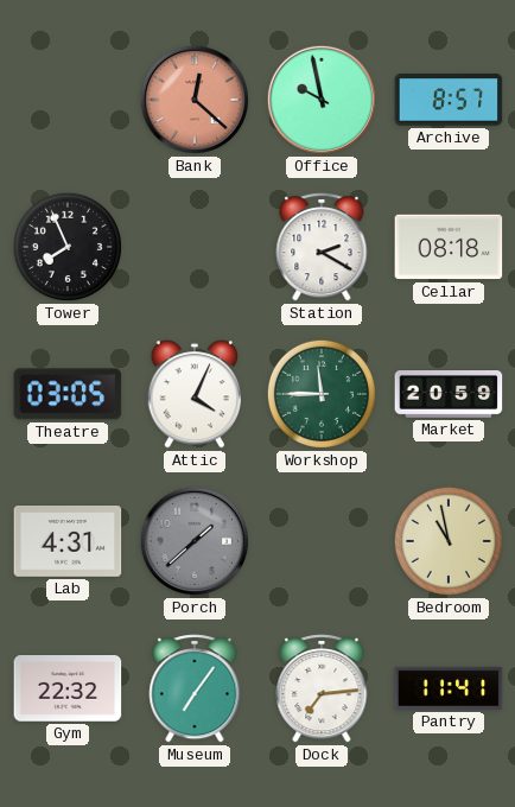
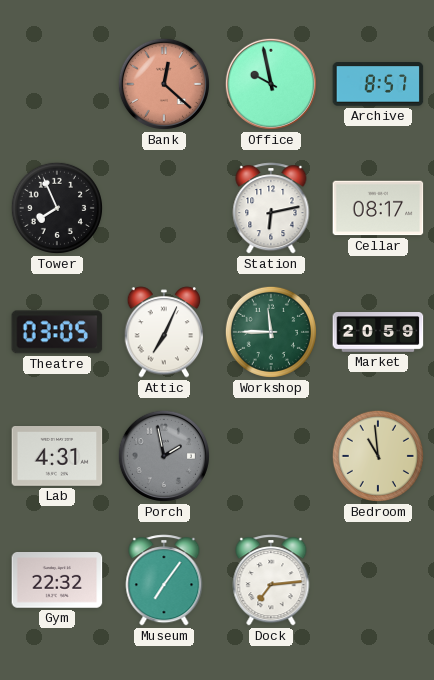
Station: 2:20 -> 6:13
Cellar: 08:18 -> 08:17
Attic: 4:04 -> 7:04
Porch: 1:38 -> 1:58
Bedroom: 10:58 -> 10:59
Pantry: 11:41 -> none
